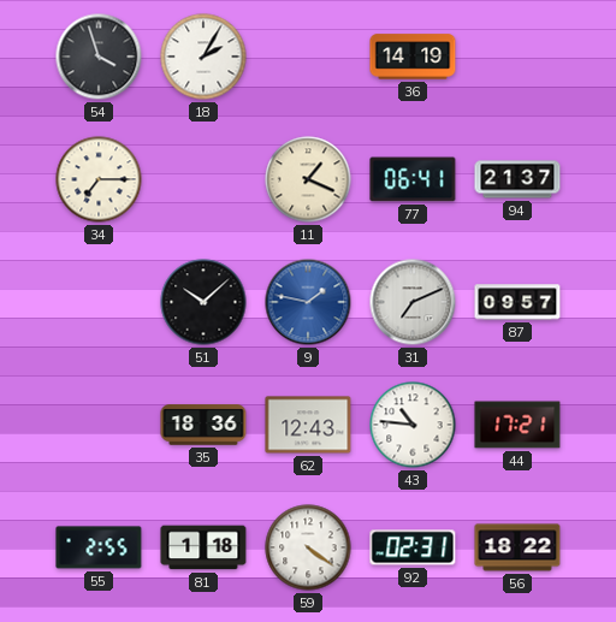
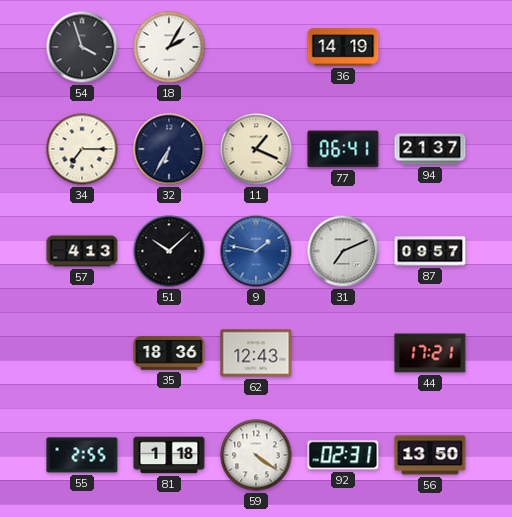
32: none -> 6:35
57: none -> 4:13
43: 10:46 -> none
56: 18:22 -> 13:50
